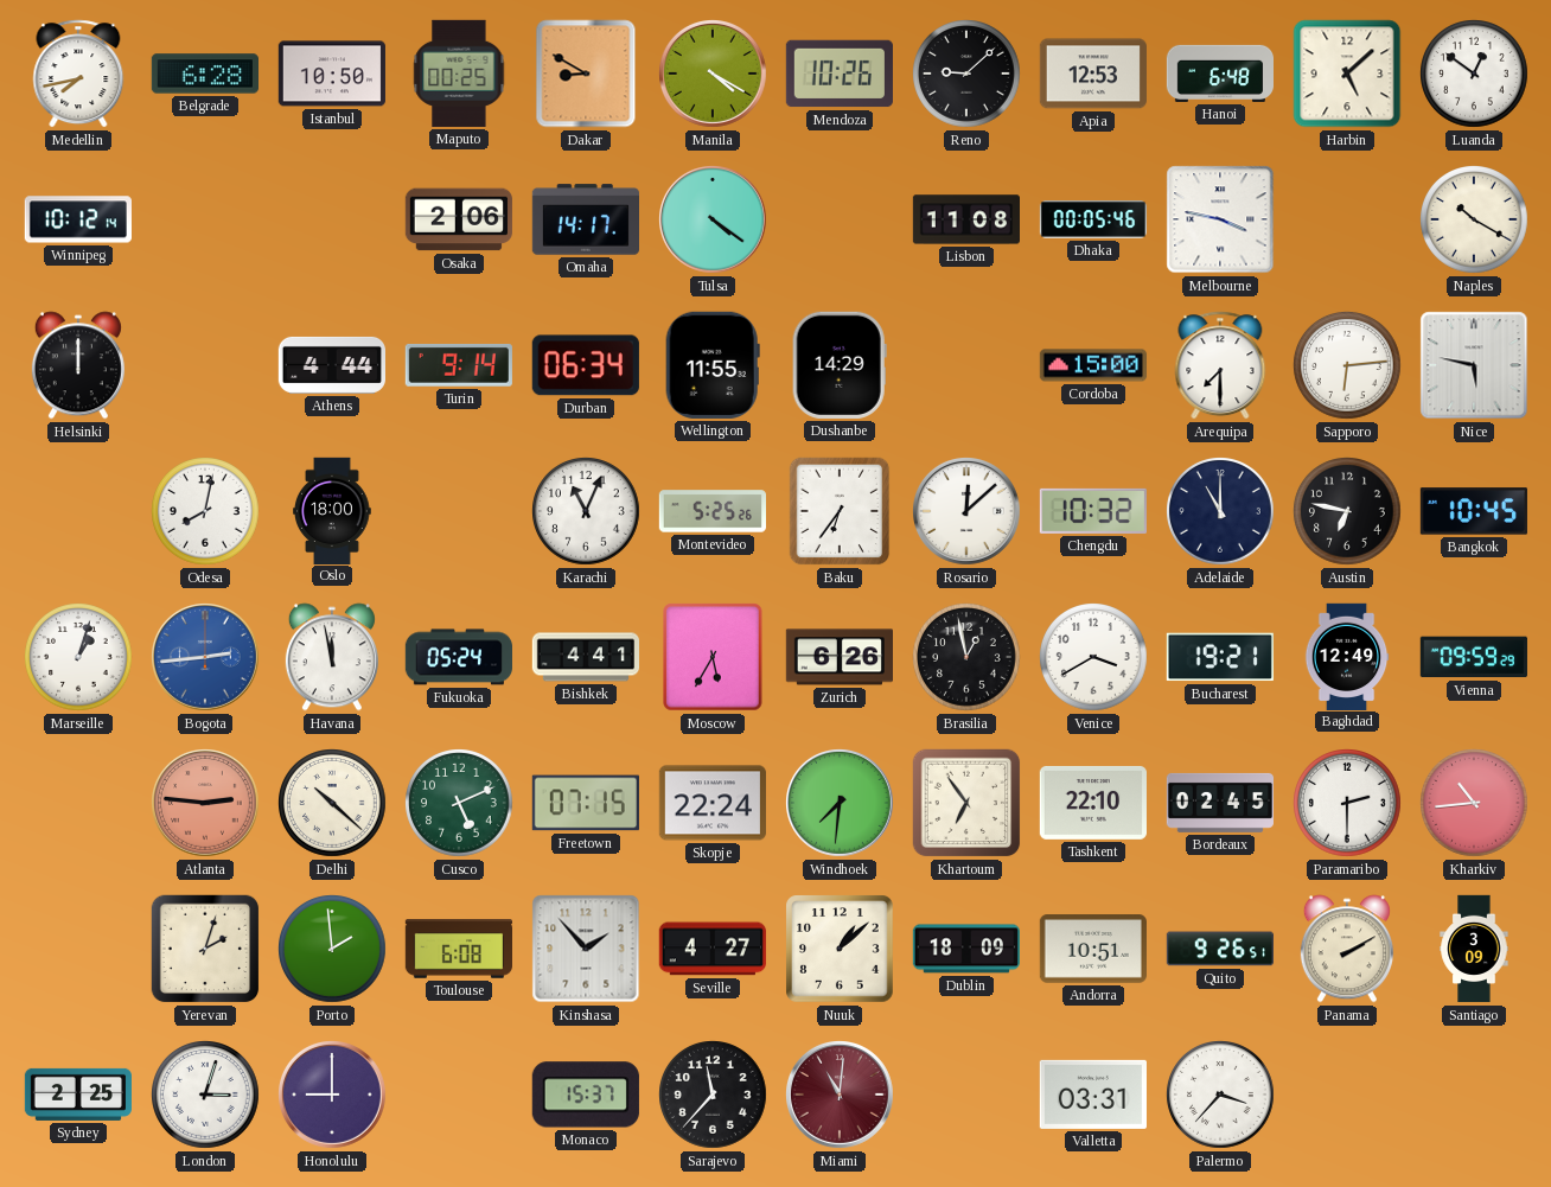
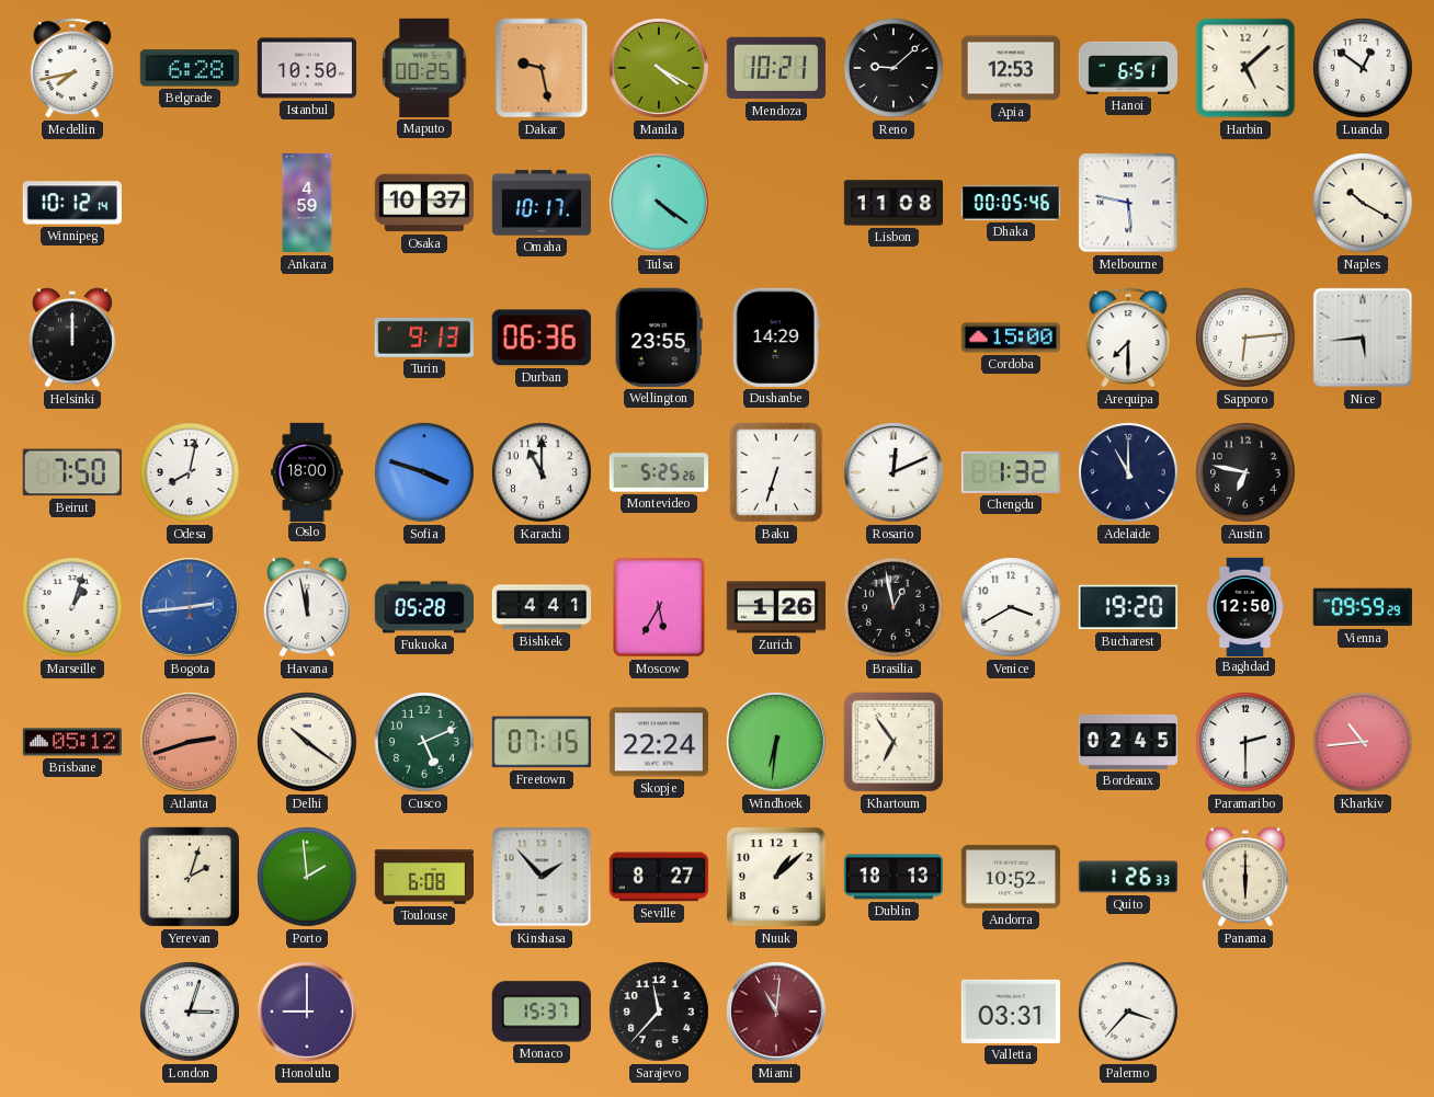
Dakar: 8:50 -> 9:28
Mendoza: 10:26 -> 10:21
Hanoi: 6:48 -> 6:51
Ankara: none -> 4:59
Osaka: 2:06 -> 10:37
Omaha: 14:17 -> 10:17
Melbourne: 3:47 -> 5:47
Athens: 4:44 -> none
Turin: 9:14 -> 9:13
Durban: 06:34 -> 06:36
Wellington: 11:55 -> 23:55
Nice: 5:47 -> 5:44
Beirut: none -> 7:50
Sofia: none -> 3:48
Karachi: 11:04 -> 11:00
Baku: 6:36 -> 6:33
Rosario: 12:08 -> 12:11
Chengdu: 10:32 -> 1:32
Bangkok: 10:45 -> none
Fukuoka: 05:24 -> 05:28
Zurich: 6:26 -> 1:26
Bucharest: 19:21 -> 19:20
Baghdad: 12:49 -> 12:50
Brisbane: none -> 05:12
Atlanta: 2:46 -> 2:42
Delhi: 10:22 -> 10:21
Windhoek: 7:31 -> 6:31
Tashkent: 22:10 -> none
Seville: 4:27 -> 8:27
Dublin: 18:09 -> 18:13
Andorra: 10:51 -> 10:52
Quito: 9:26 -> 1:26
Panama: 2:10 -> 6:00
Santiago: 3:09 -> none
Sydney: 2:25 -> none
